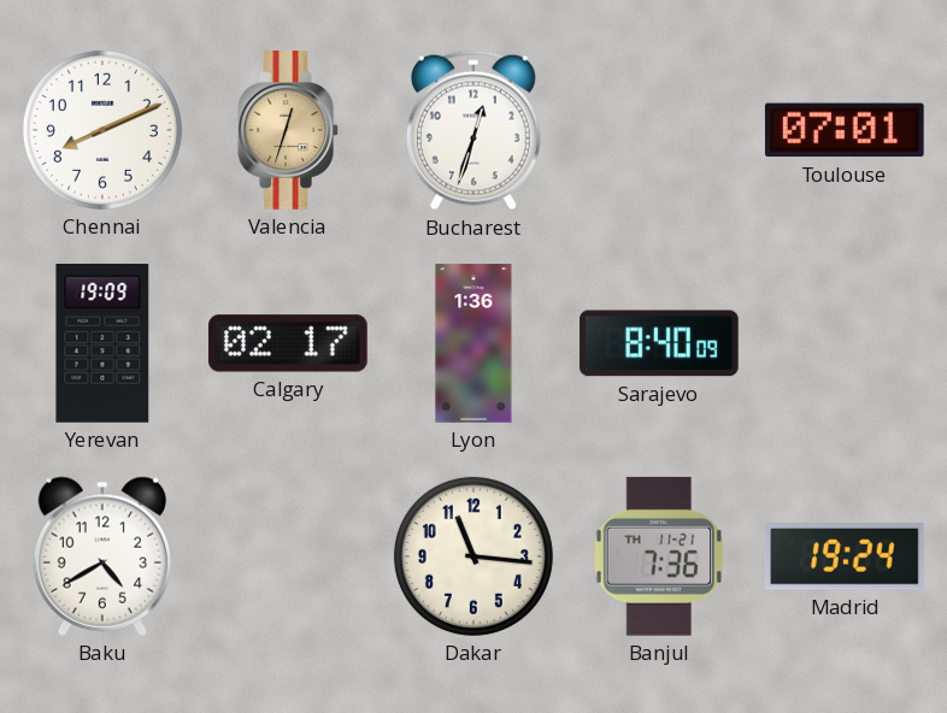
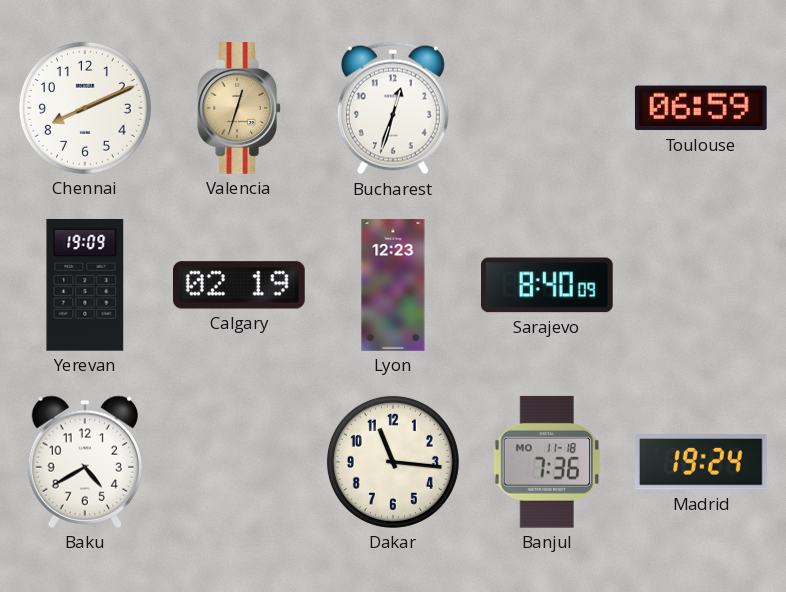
Toulouse: 07:01 -> 06:59
Calgary: 02:17 -> 02:19
Lyon: 1:36 -> 12:23
Banjul date: TH 11-21 -> MO 11-18
